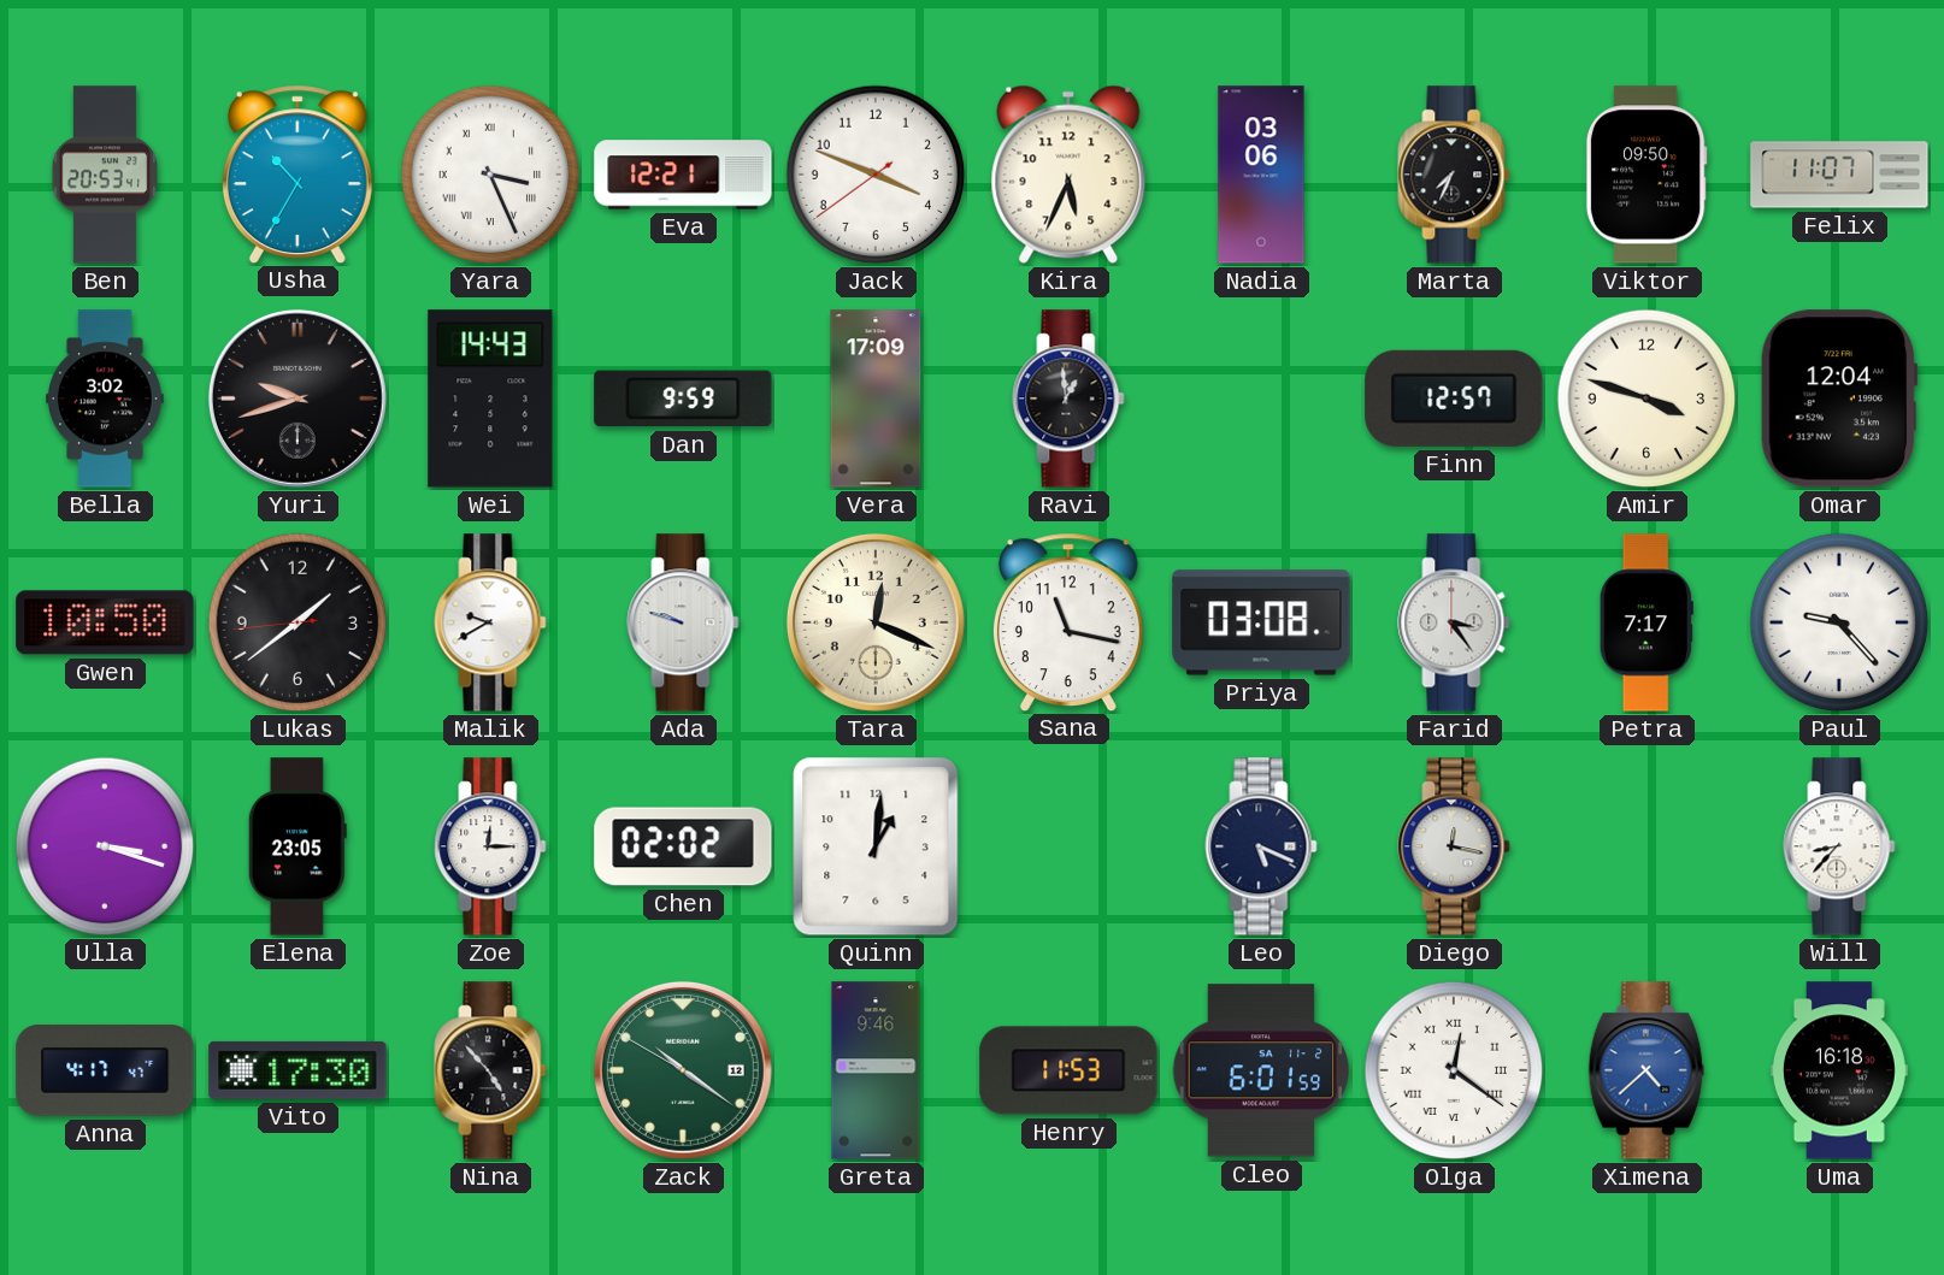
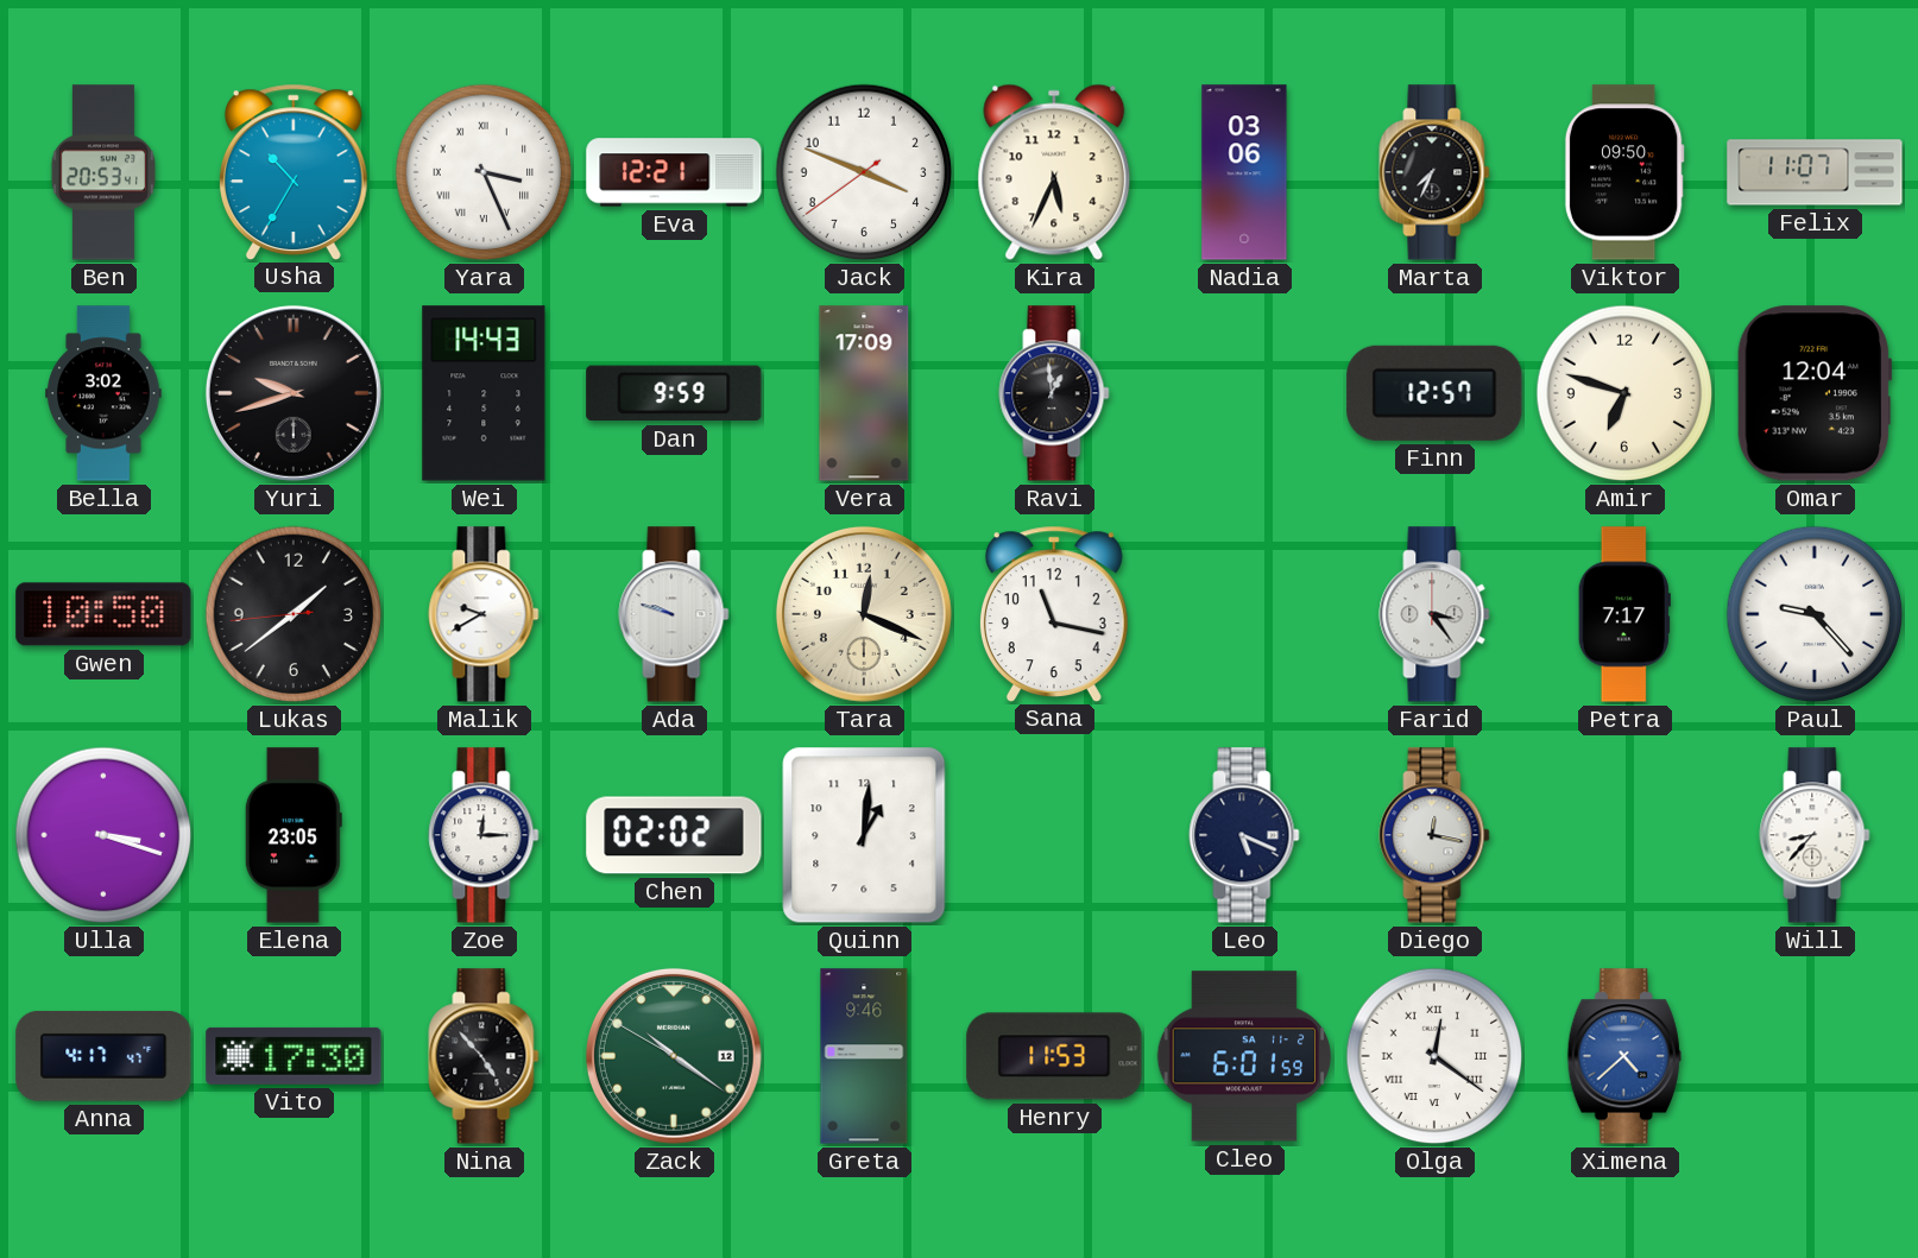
Amir: 3:48 -> 6:48
Priya: 03:08 -> none
Uma: 16:18 -> none
